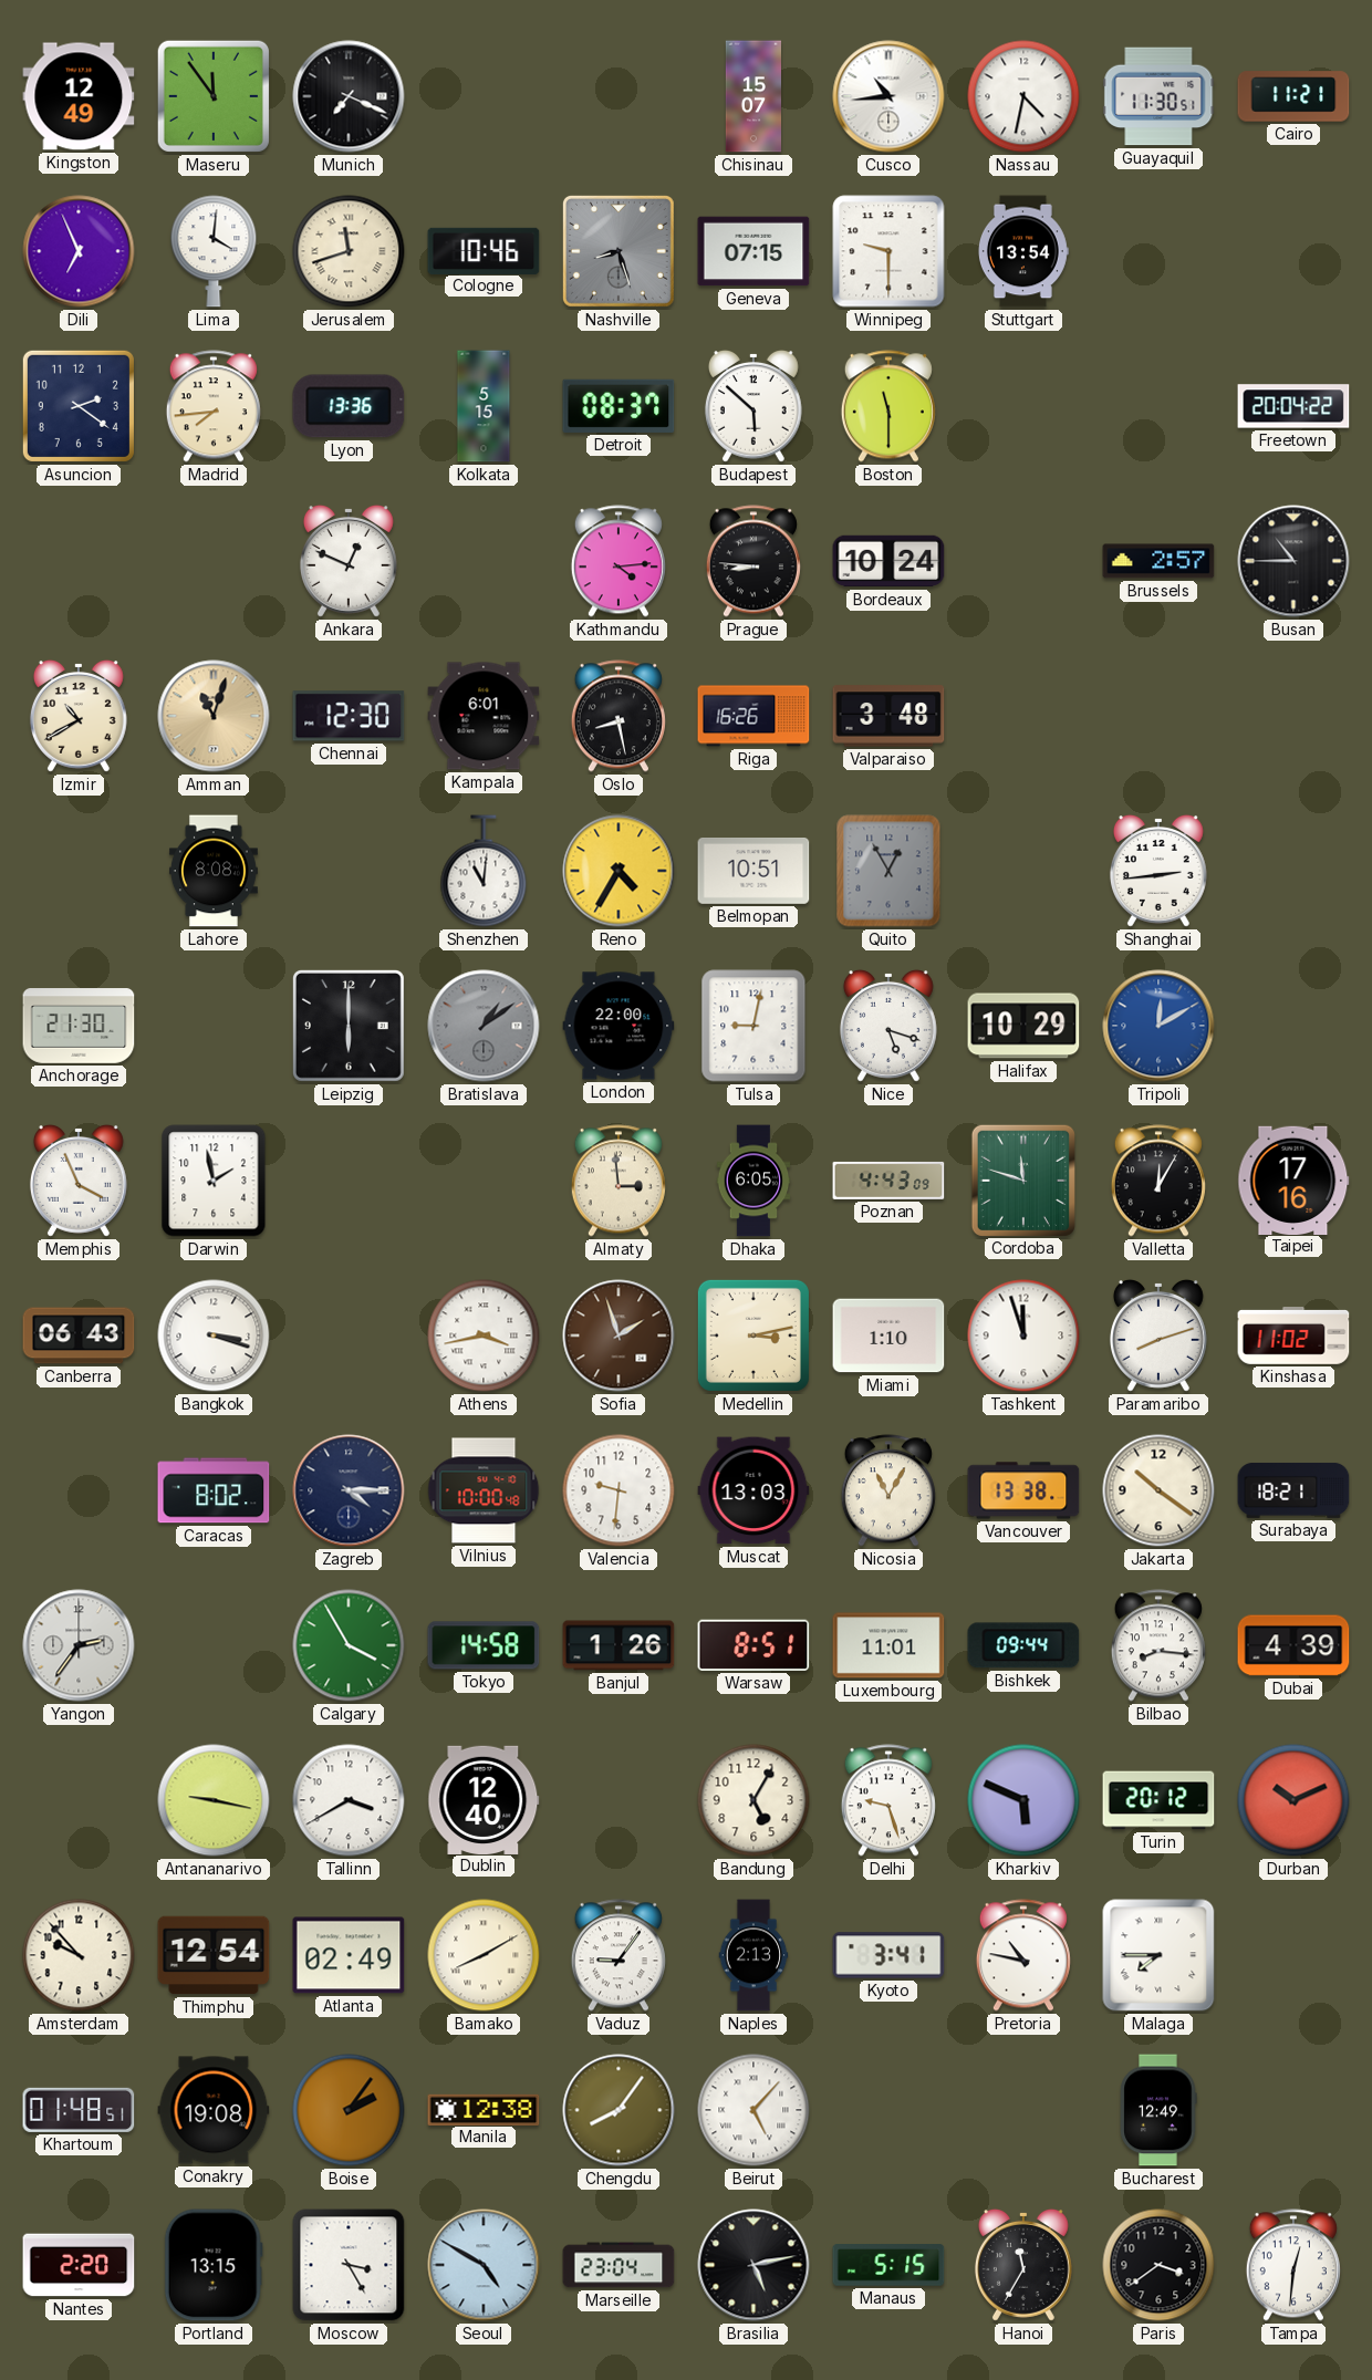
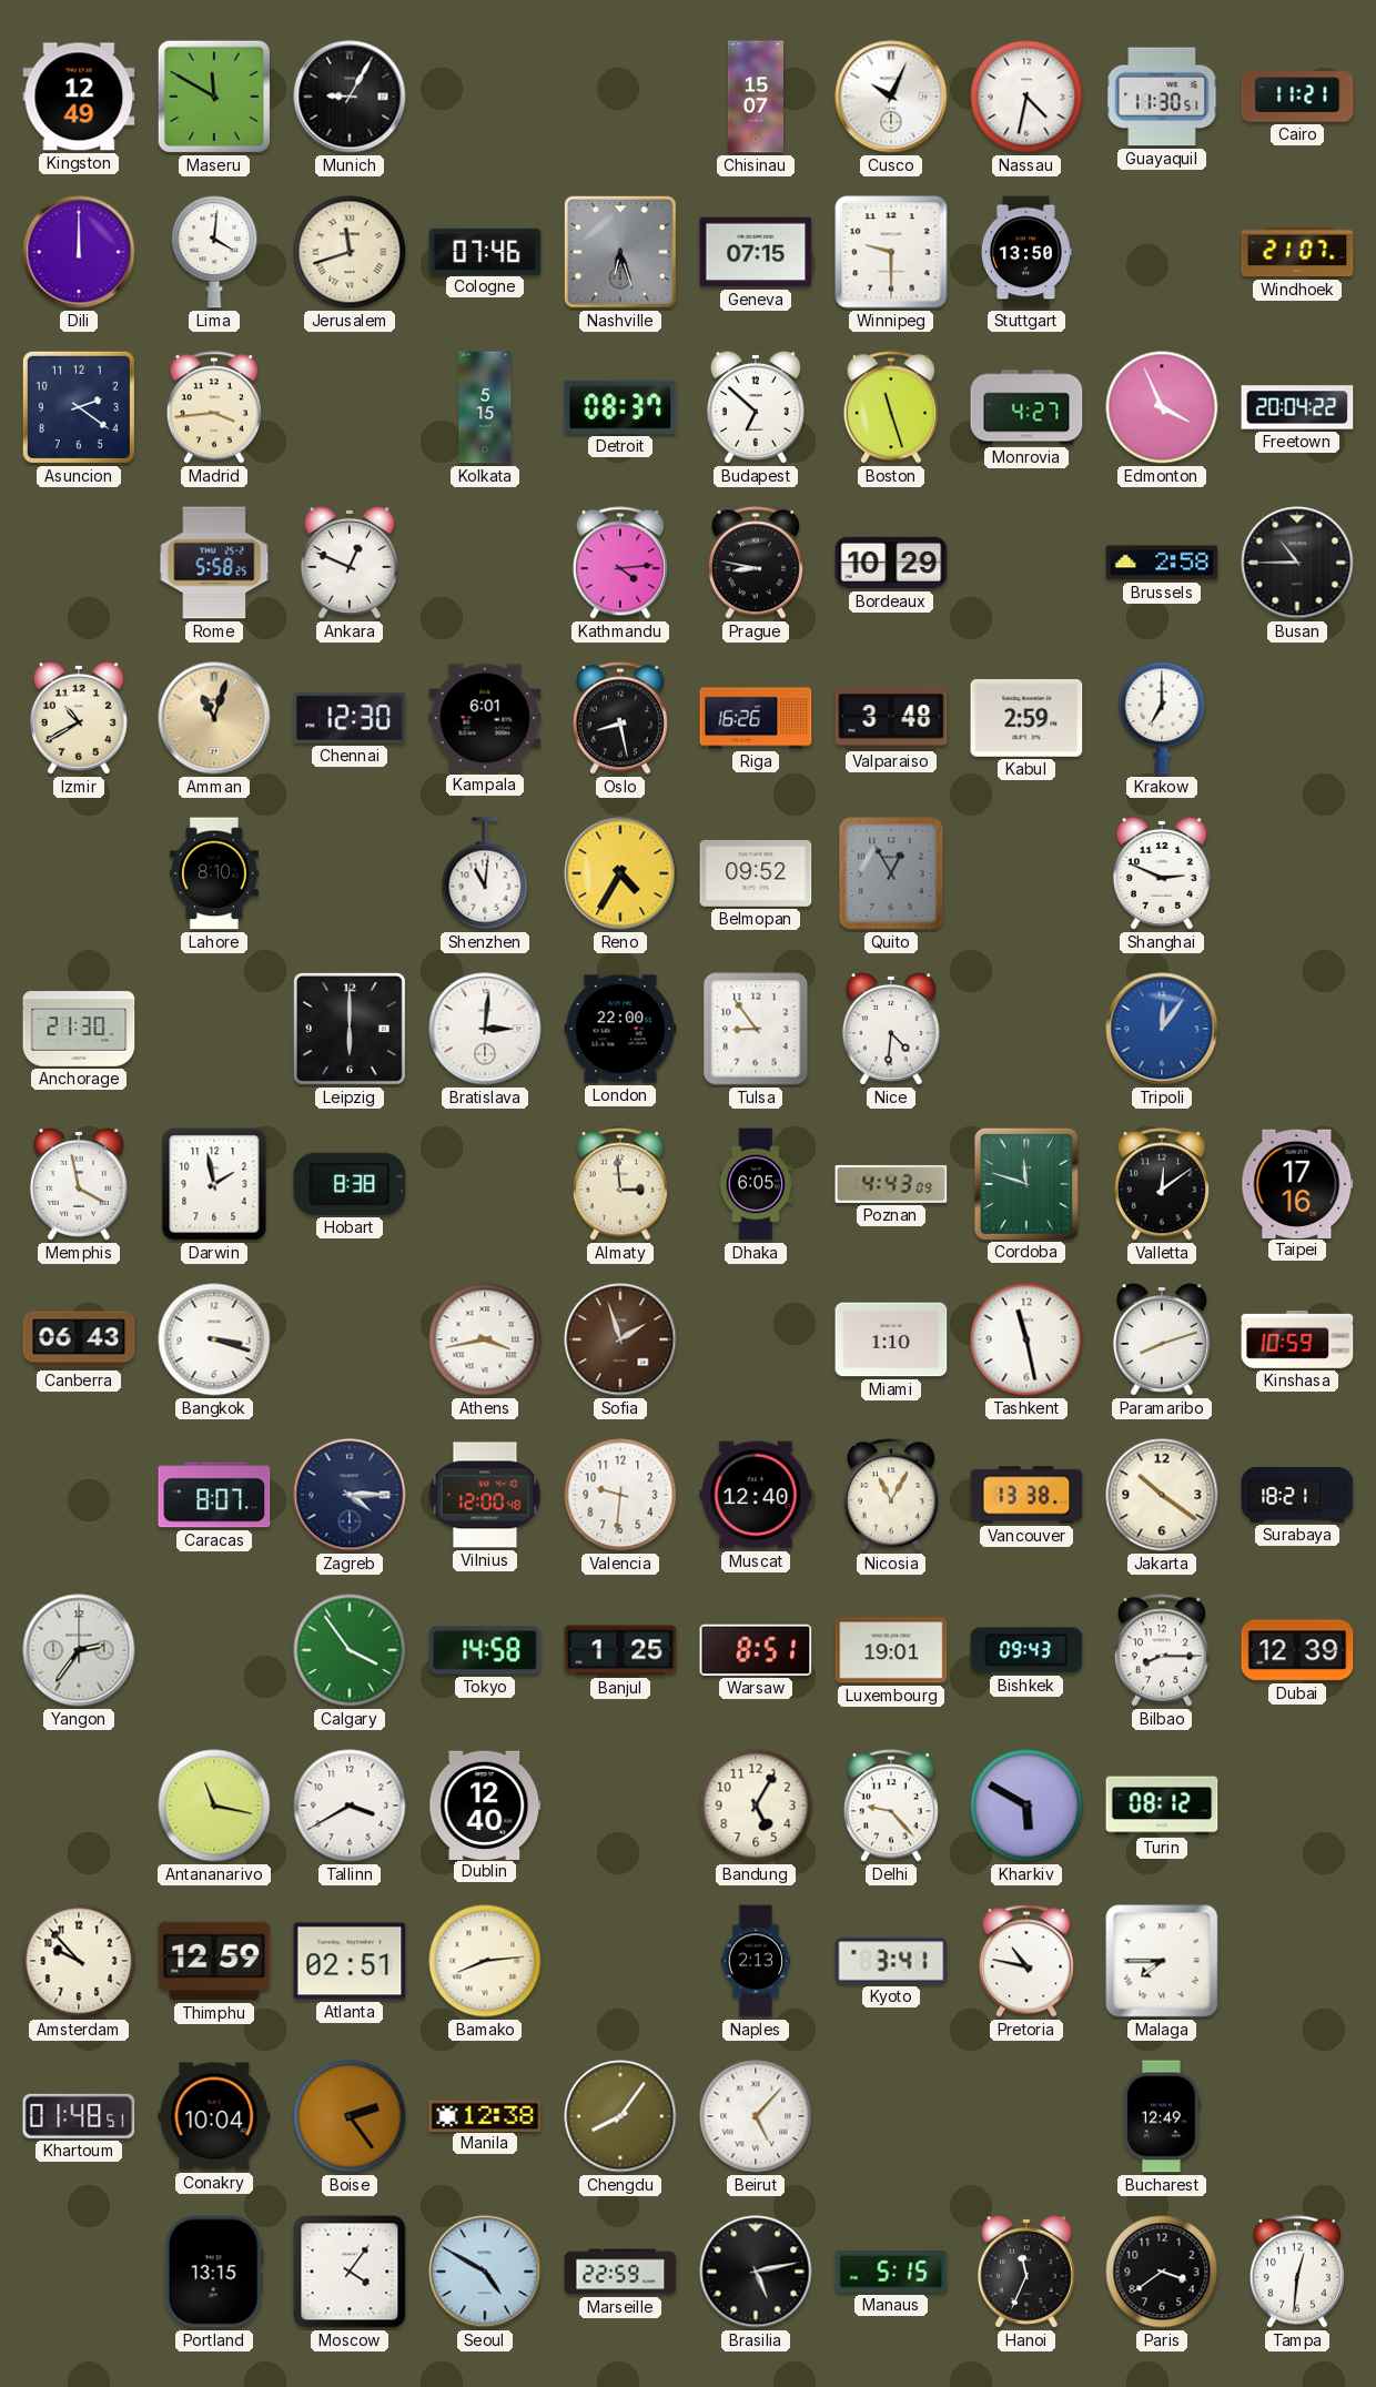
Maseru: 11:54 -> 11:50
Munich: 7:19 -> 9:05
Cusco: 10:44 -> 10:04
Dili: 6:56 -> 12:00
Cologne: 10:46 -> 07:46
Nashville: 8:27 -> 6:27
Stuttgart: 13:54 -> 13:50
Windhoek: none -> 21:07
Madrid: 7:44 -> 3:44
Lyon: 13:36 -> none
Budapest: 5:52 -> 6:52
Boston: 11:30 -> 11:27
Monrovia: none -> 4:27
Edmonton: none -> 3:56
Rome: none -> 5:58
Prague: 8:46 -> 8:47
Bordeaux: 10:24 -> 10:29
Brussels: 2:57 -> 2:58
Kabul: none -> 2:59
Krakow: none -> 7:00
Lahore: 8:08 -> 8:10
Belmopan: 10:51 -> 09:52
Shanghai: 2:44 -> 2:49
Bratislava: 1:09 -> 3:01
Bratislava dial: grey -> white
Tulsa: 9:02 -> 8:54
Nice: 5:18 -> 4:31
Halifax: 10:29 -> none
Tripoli: 12:10 -> 12:06
Memphis: 3:56 -> 3:58
Hobart: none -> 8:38
Valletta: 12:05 -> 12:09
Medellin: 3:13 -> none
Tashkent: 11:57 -> 11:28
Kinshasa: 11:02 -> 10:59
Caracas: 8:02 -> 8:07
Vilnius: 10:00 -> 12:00
Muscat: 13:03 -> 12:40
Calgary: 3:55 -> 3:54
Banjul: 1:26 -> 1:25
Luxembourg: 11:01 -> 19:01
Bishkek: 09:44 -> 09:43
Bilbao: 8:16 -> 8:15
Dubai: 4:39 -> 12:39
Antananarivo: 9:17 -> 11:17
Delhi: 9:27 -> 9:23
Kharkiv: 5:49 -> 5:50
Turin: 20:12 -> 08:12
Durban: 10:11 -> none
Thimphu: 12:54 -> 12:59
Atlanta: 02:49 -> 02:51
Bamako: 8:10 -> 8:14
Vaduz: 9:06 -> none
Conakry: 19:08 -> 10:04
Boise: 2:06 -> 2:24
Nantes: 2:20 -> none
Moscow: 3:25 -> 4:06
Marseille: 23:04 -> 22:59
Hanoi: 11:35 -> 11:34
